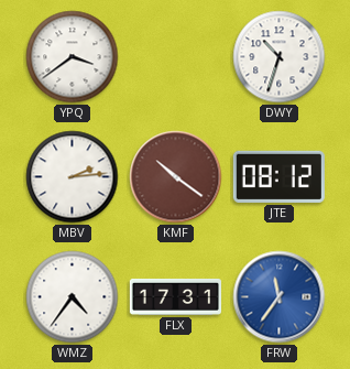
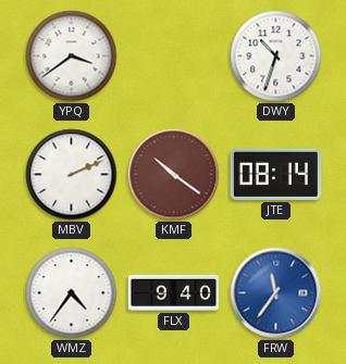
MBV: 2:14 -> 2:11
JTE: 08:12 -> 08:14
FLX: 17:31 -> 9:40
